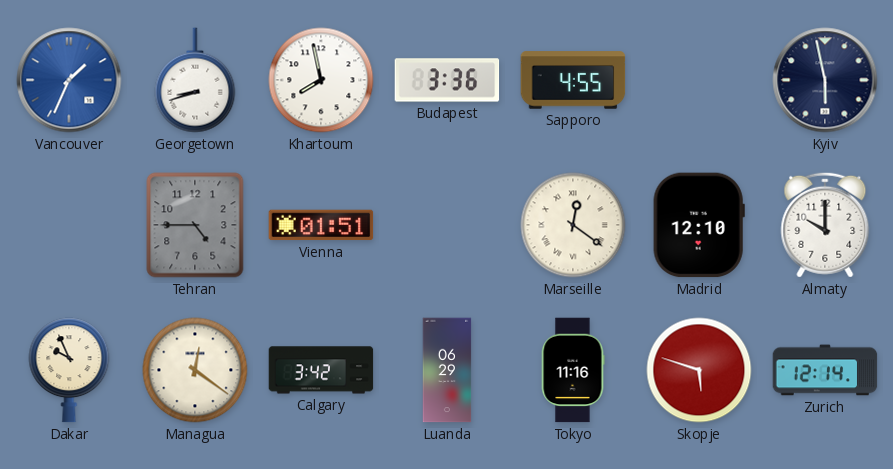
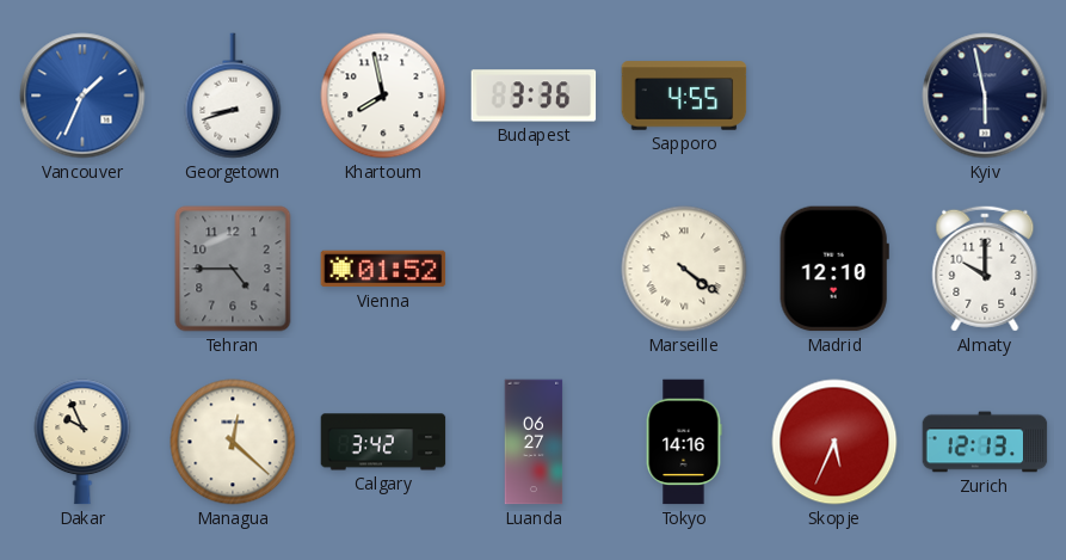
Vienna: 01:51 -> 01:52
Marseille: 12:21 -> 4:21
Managua: 12:21 -> 12:22
Luanda: 06:29 -> 06:27
Tokyo: 11:16 -> 14:16
Skopje: 5:48 -> 5:34
Zurich: 12:14 -> 12:13
